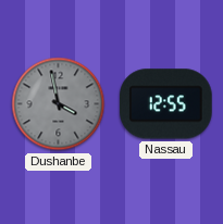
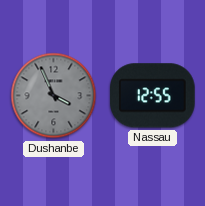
Dushanbe: 3:58 -> 3:56
